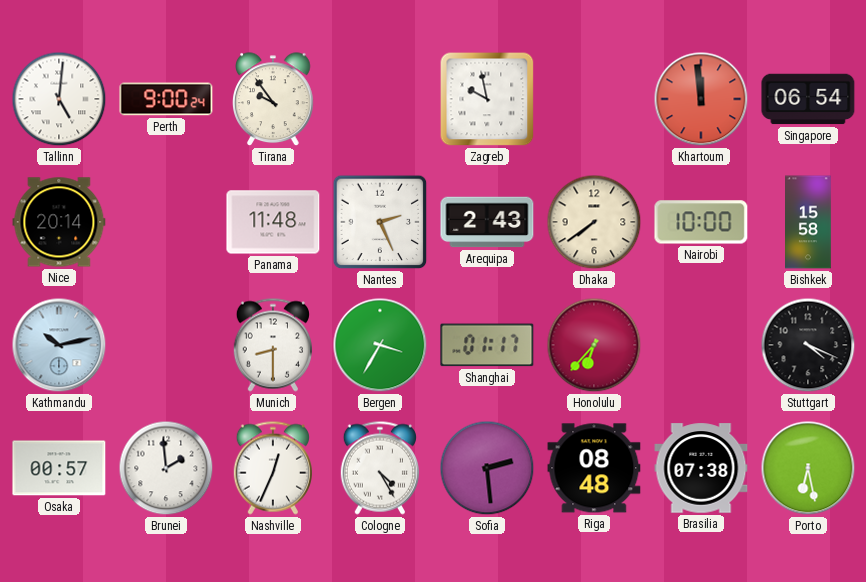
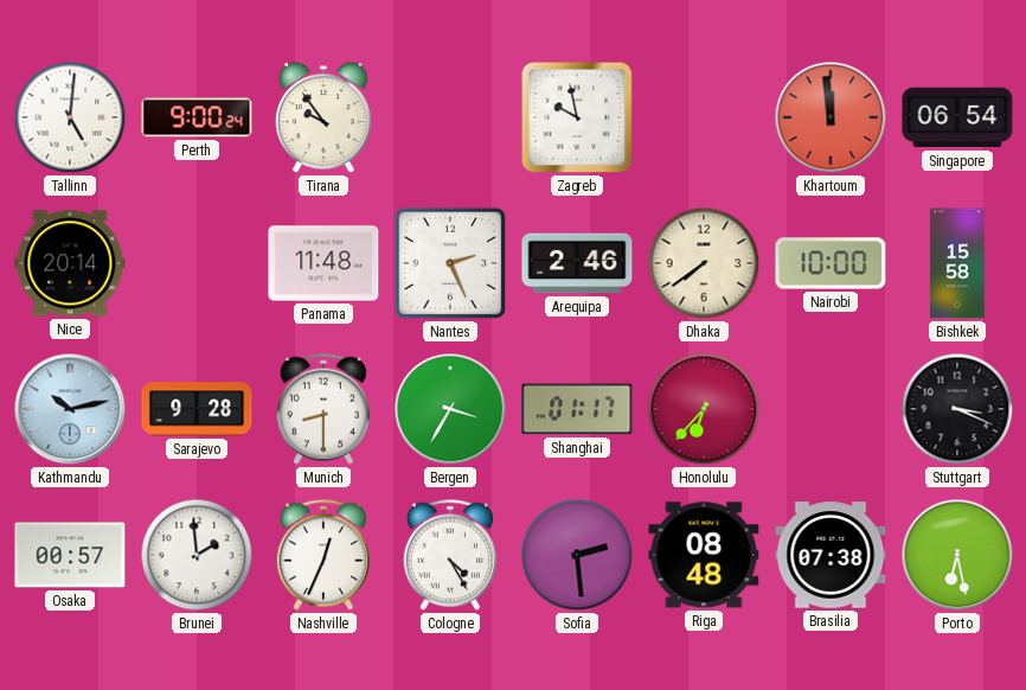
Arequipa: 2:43 -> 2:46
Sarajevo: none -> 9:28
Stuttgart: 4:19 -> 3:19
